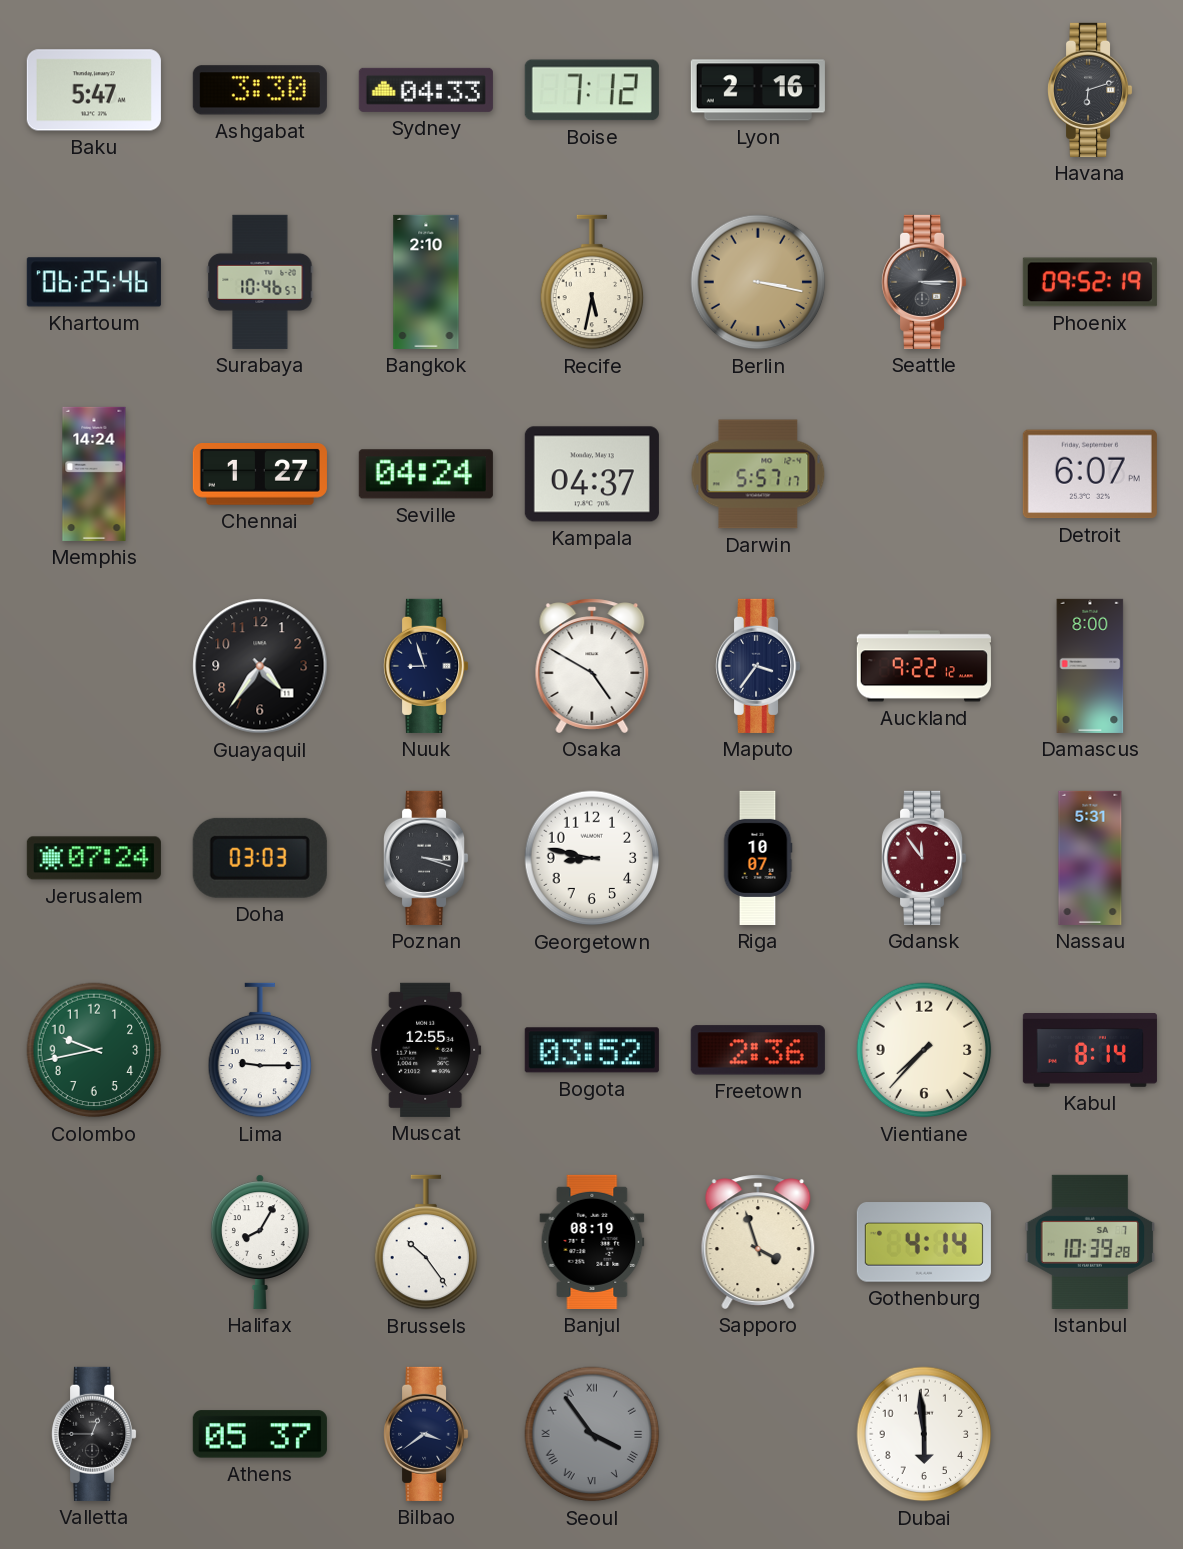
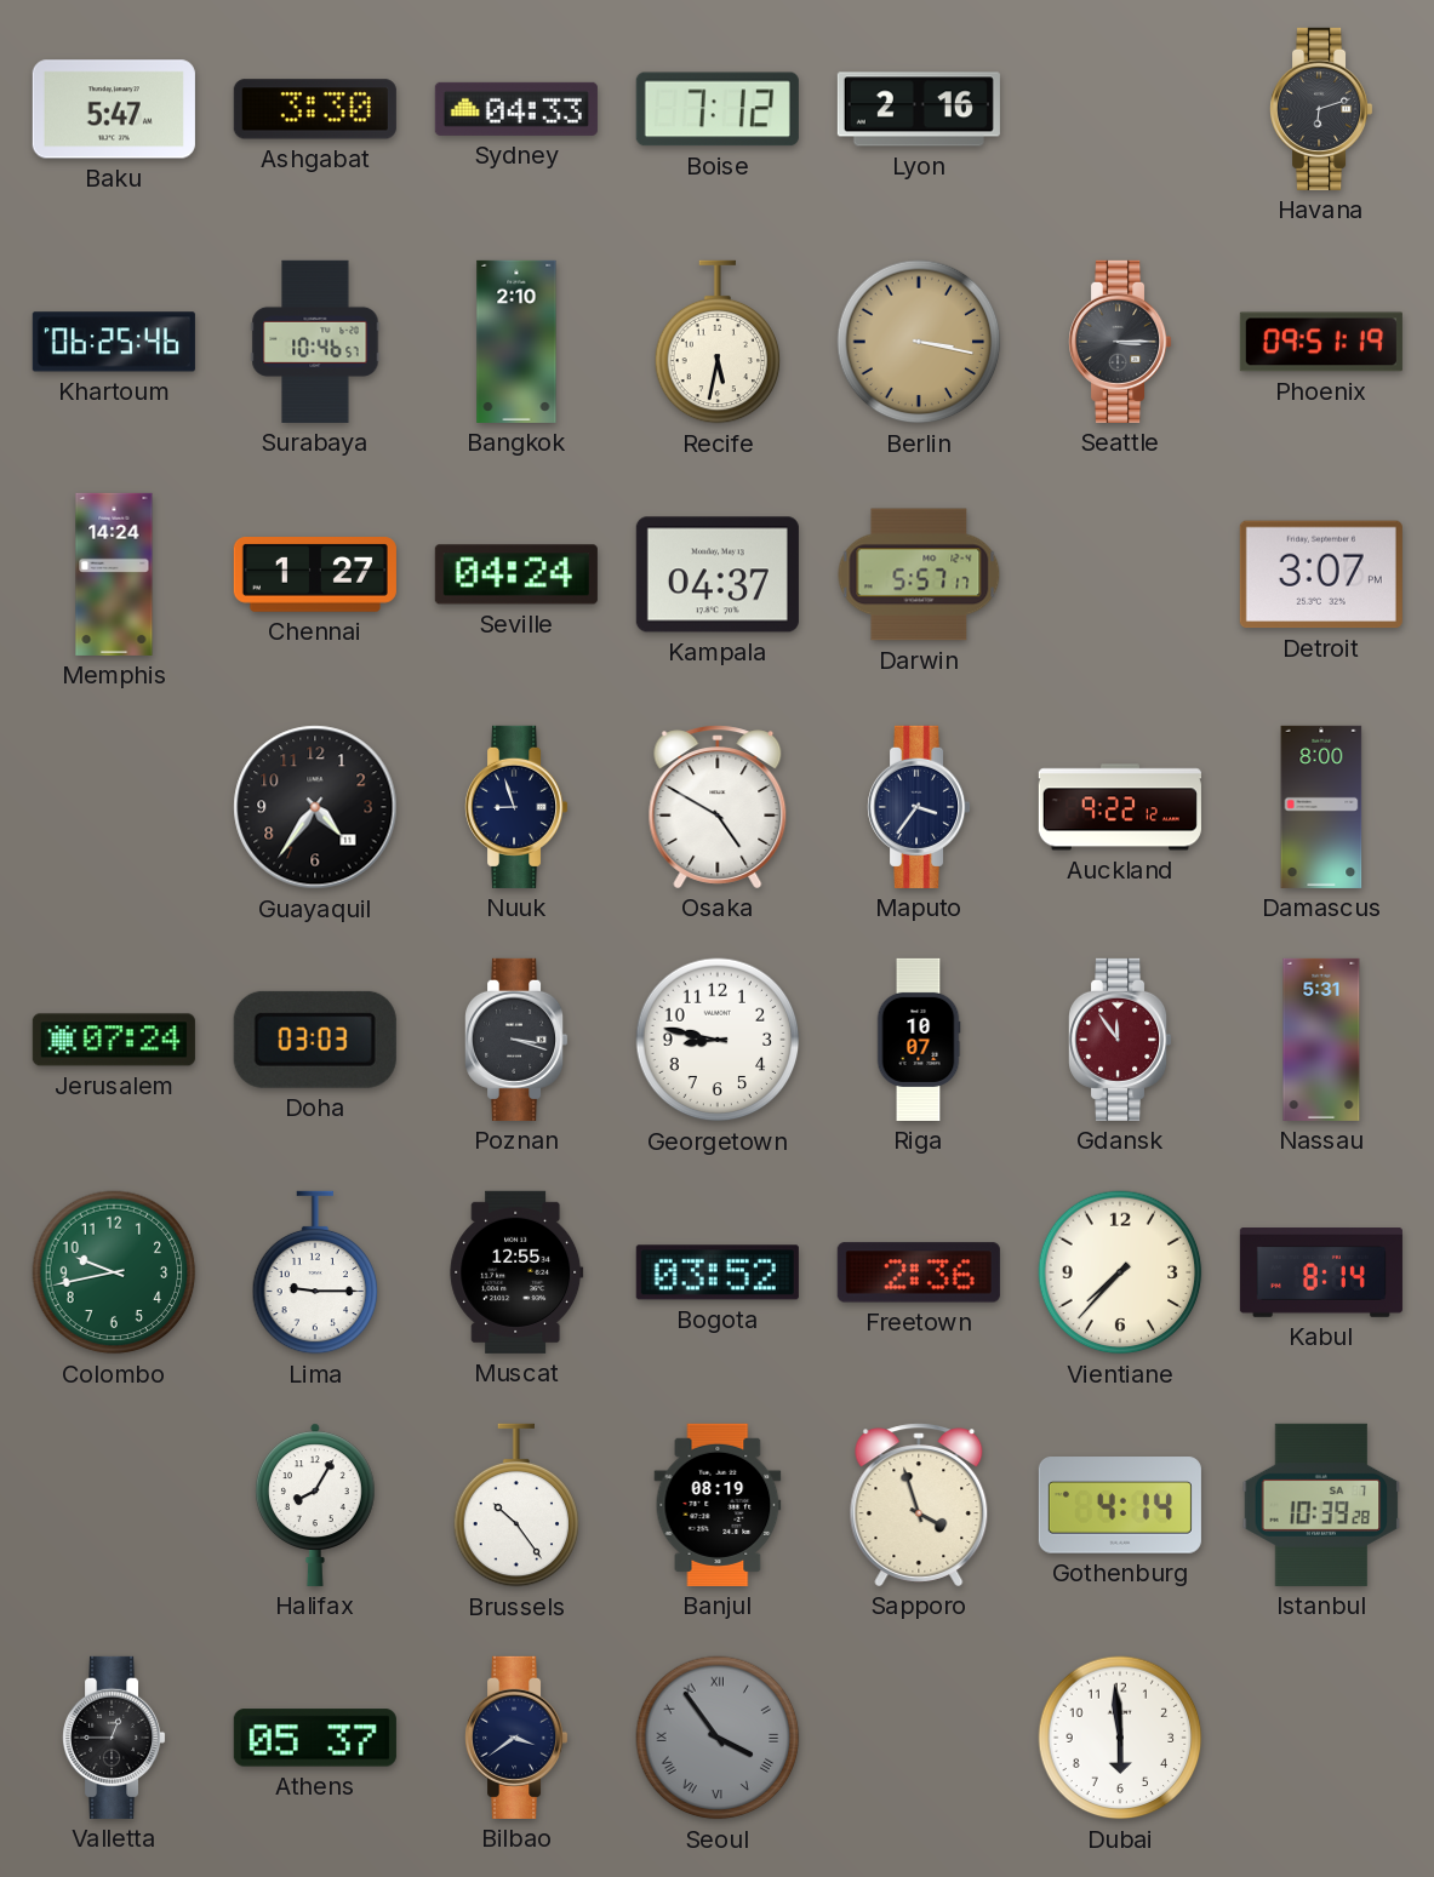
Phoenix: 09:52 -> 09:51
Detroit: 6:07 -> 3:07
